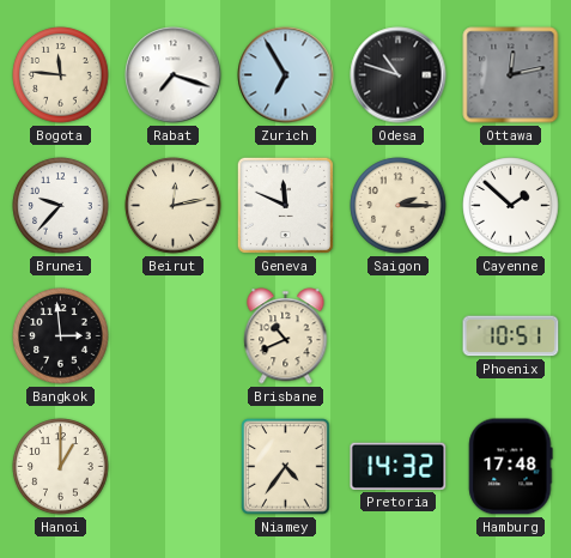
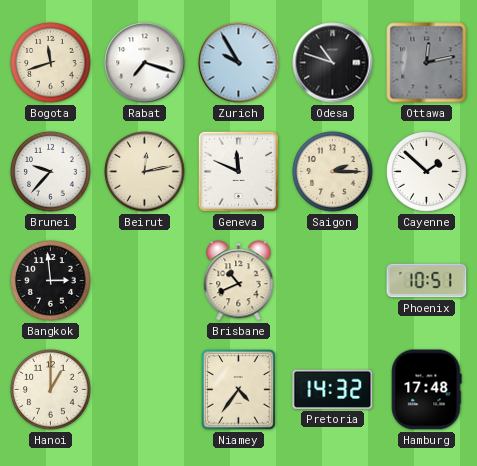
Bogota: 11:46 -> 11:42
Zurich: 6:55 -> 9:55
